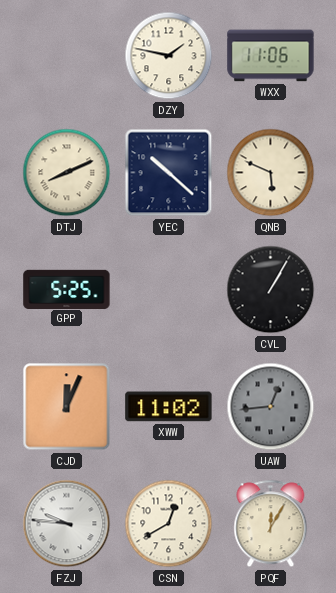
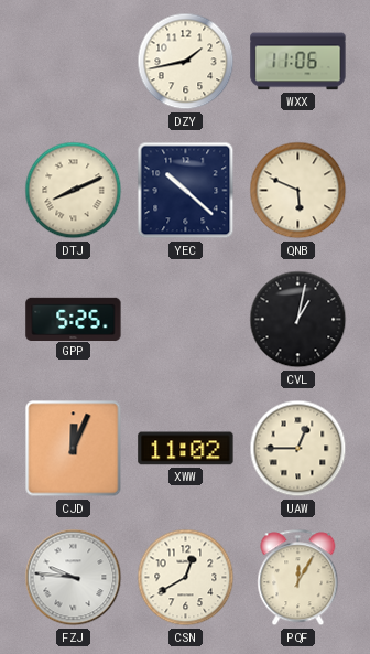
DZY: 1:47 -> 1:43
CVL: 1:05 -> 1:02
UAW: 12:44 -> 12:45
UAW dial: grey -> cream
